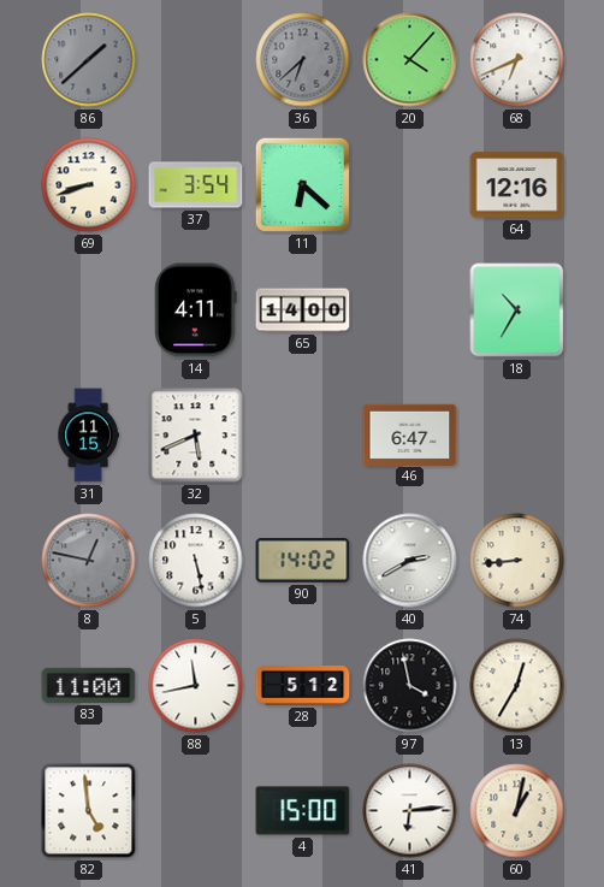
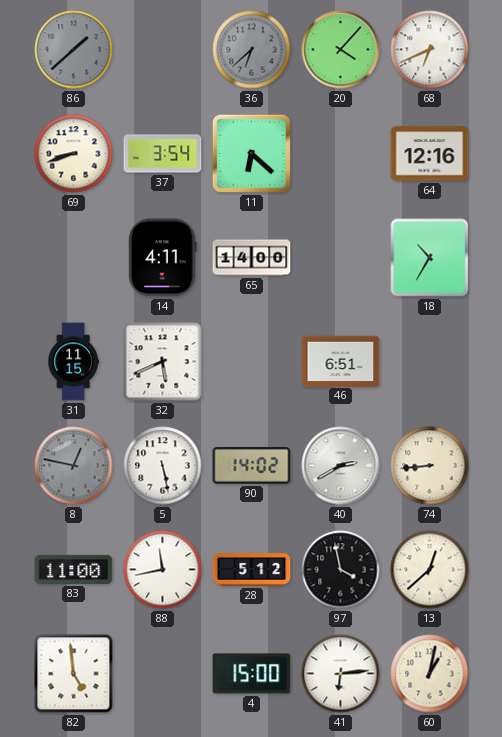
46: 6:47 -> 6:51
13: 12:35 -> 12:38
